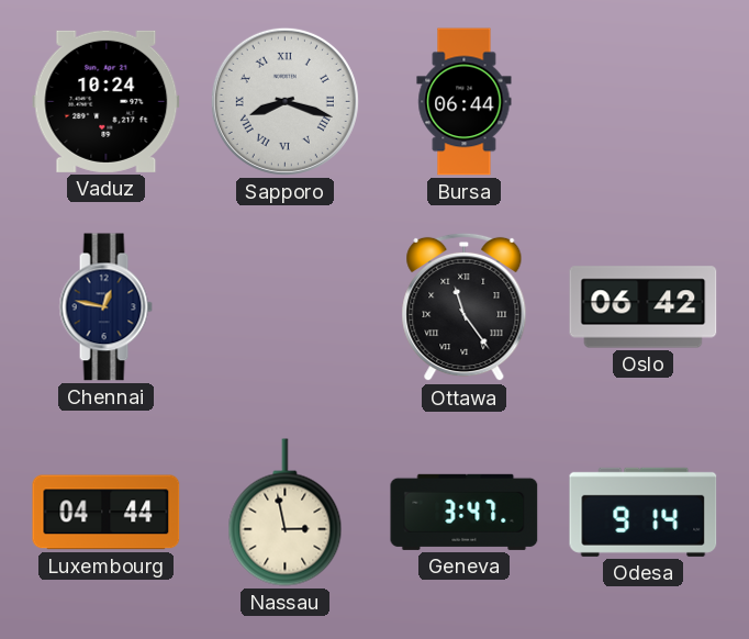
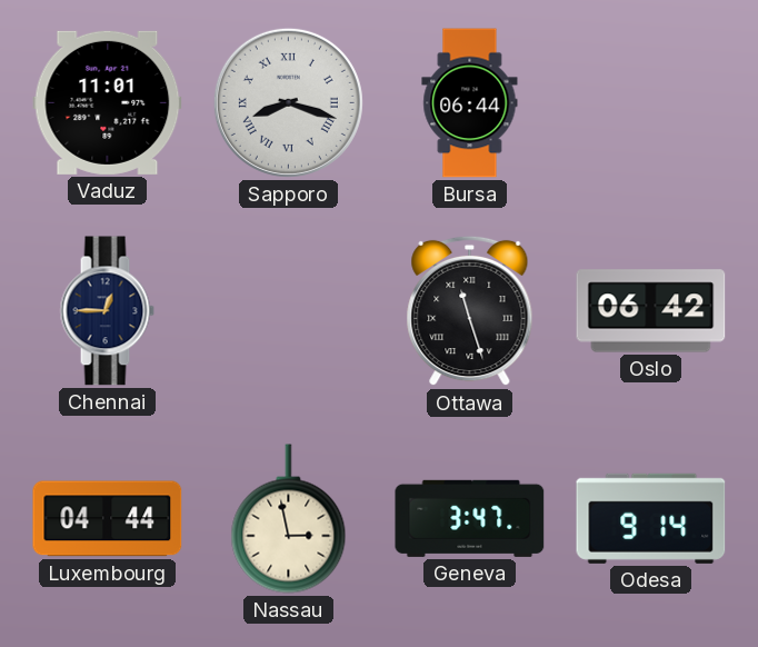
Vaduz: 10:24 -> 11:01
Chennai: 12:47 -> 12:45
Ottawa: 11:24 -> 11:27
